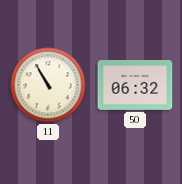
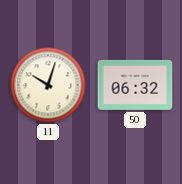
11: 10:55 -> 10:03
